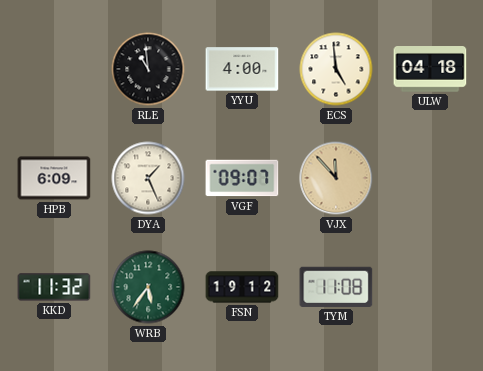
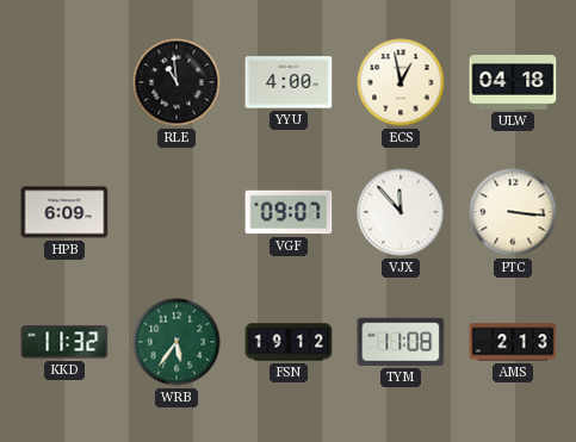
ECS: 4:59 -> 12:58
DYA: 1:26 -> none
VJX dial: champagne -> white
PTC: none -> 3:16
AMS: none -> 2:13
